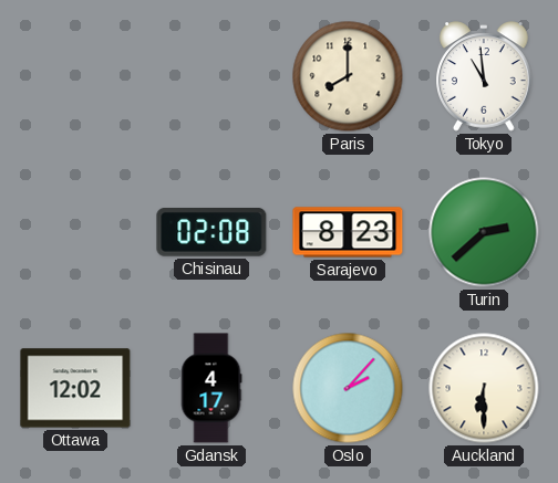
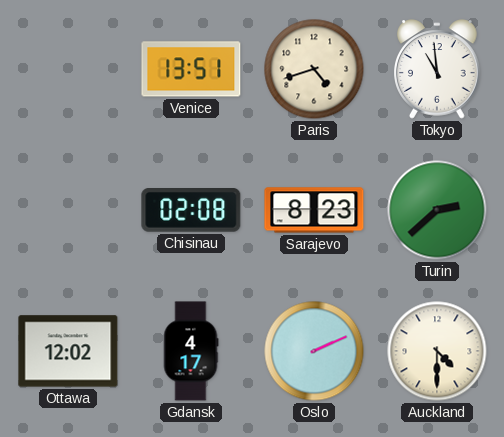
Venice: none -> 13:51
Paris: 8:00 -> 4:42
Oslo: 2:07 -> 2:11
Auckland: 6:30 -> 4:30
